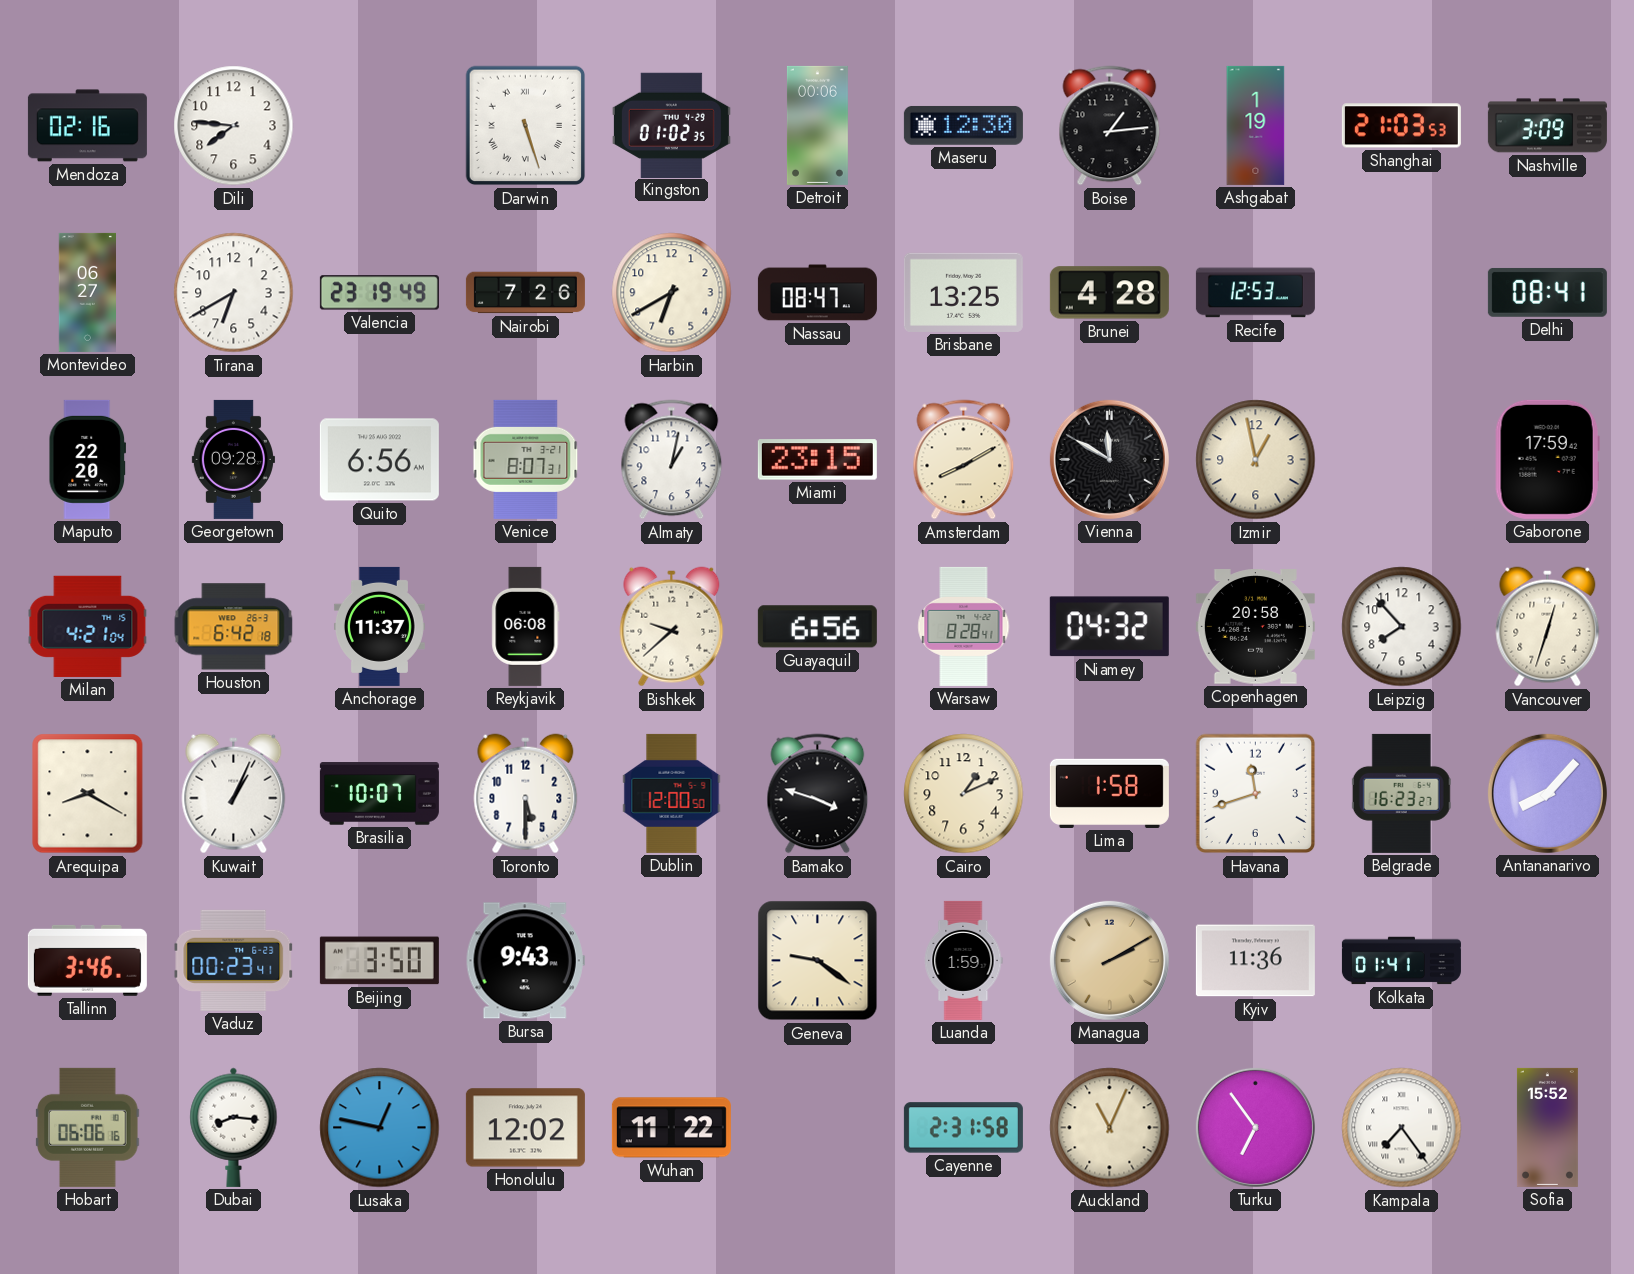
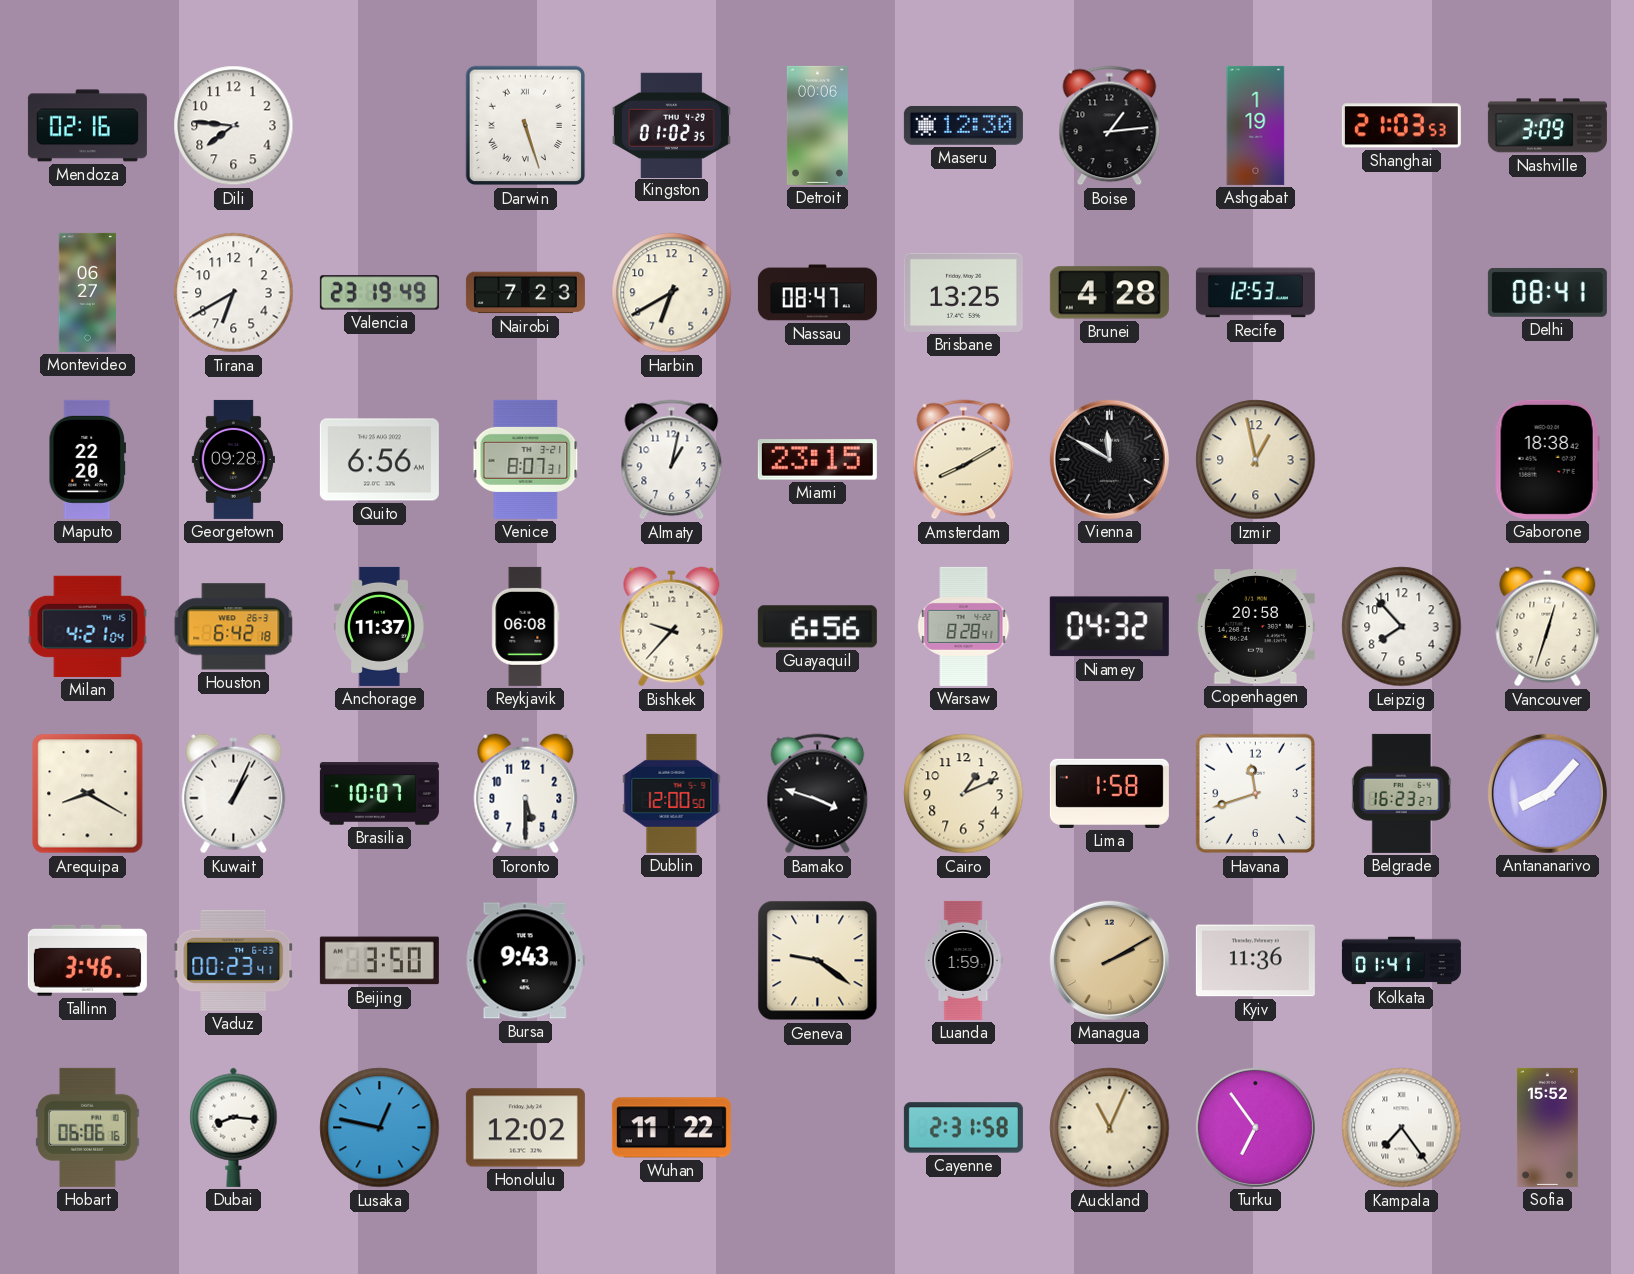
Nairobi: 7:26 -> 7:23
Gaborone: 17:59 -> 18:38
Bishkek: 9:38 -> 9:37
